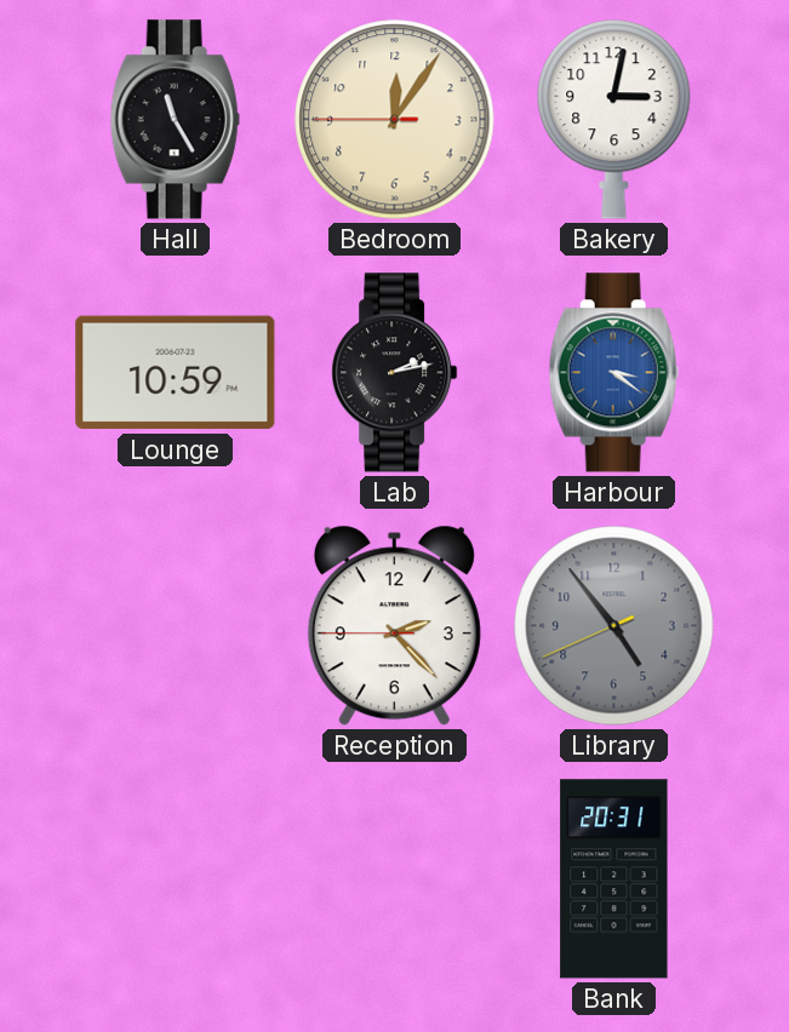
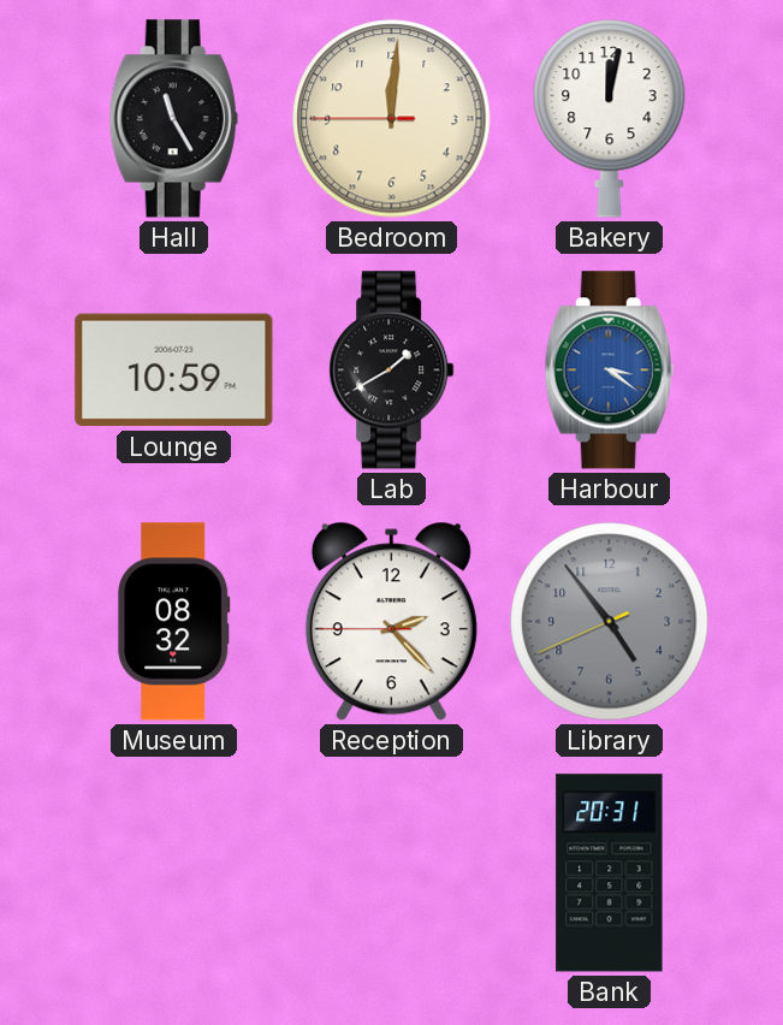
Bedroom: 12:05 -> 12:00
Bakery: 3:02 -> 12:02
Lab: 2:13 -> 1:40
Museum: none -> 08:32
